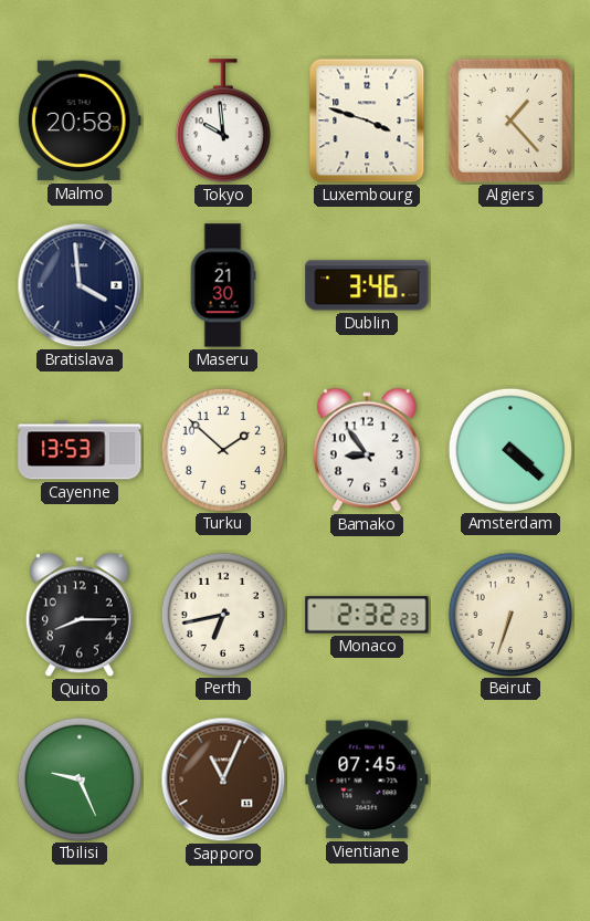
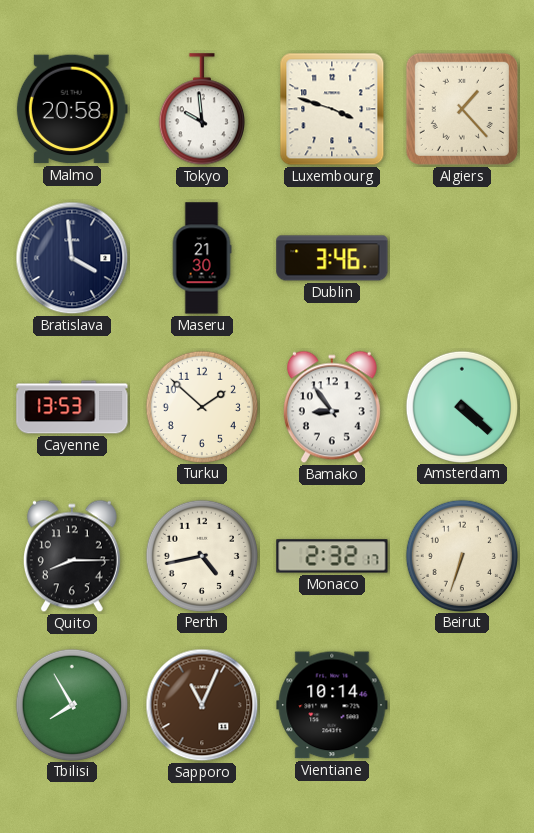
Perth: 6:43 -> 4:43
Monaco: 2:32:23 -> 2:32:17
Tbilisi: 9:26 -> 7:55
Vientiane: 07:45 -> 10:14
